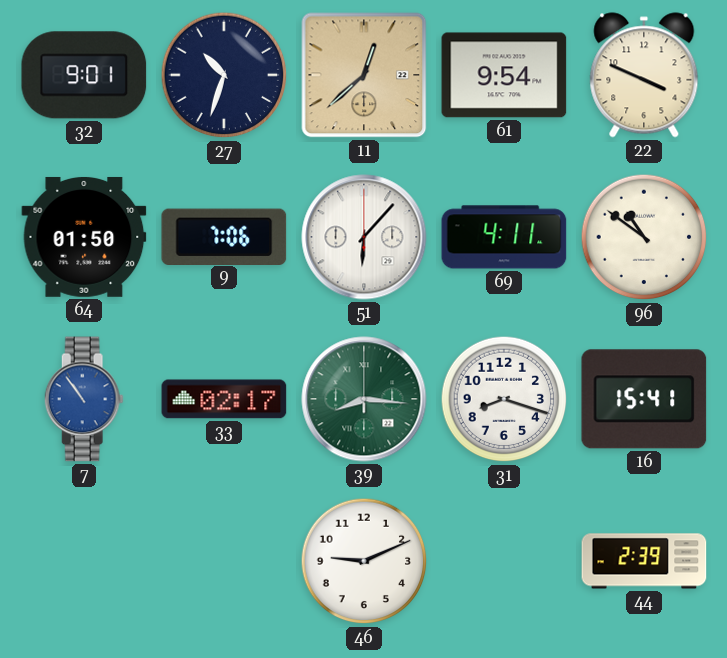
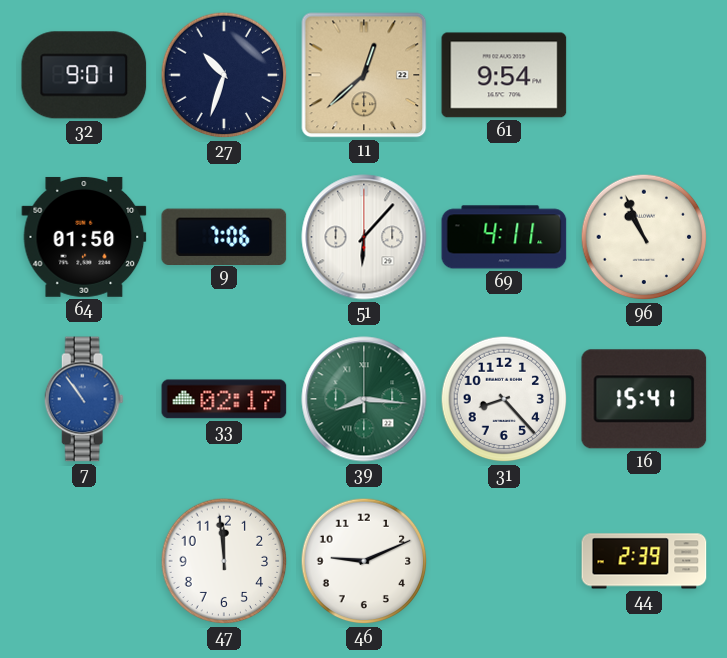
22: 3:49 -> none
96: 10:51 -> 10:56
31: 8:18 -> 8:23
47: none -> 11:59
